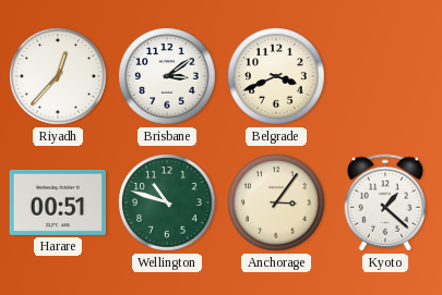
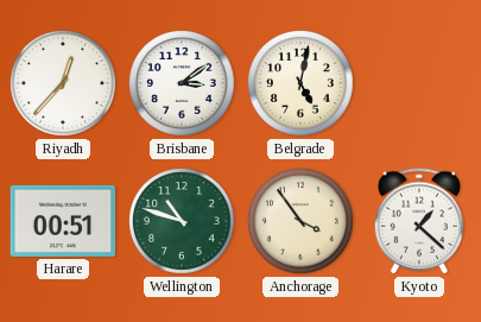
Belgrade: 3:41 -> 5:02
Anchorage: 3:06 -> 3:54
